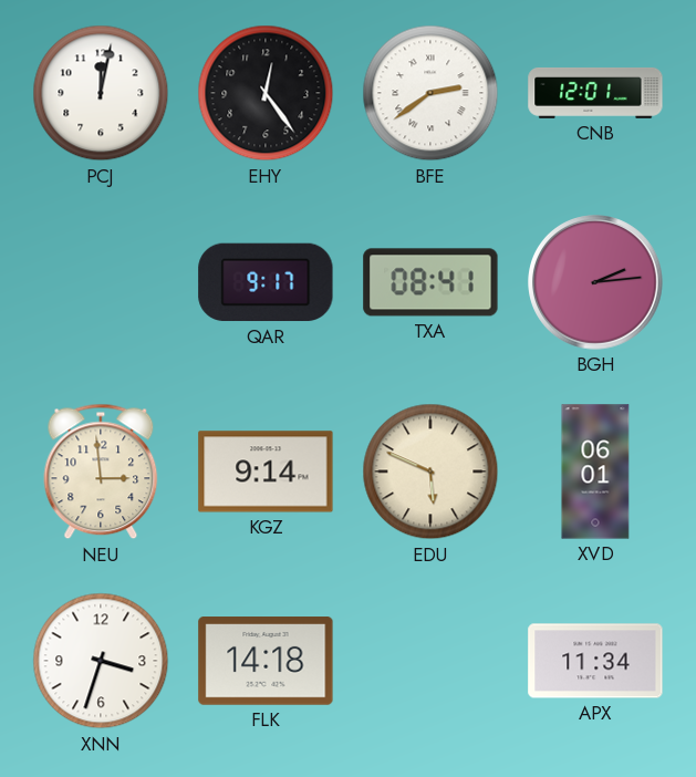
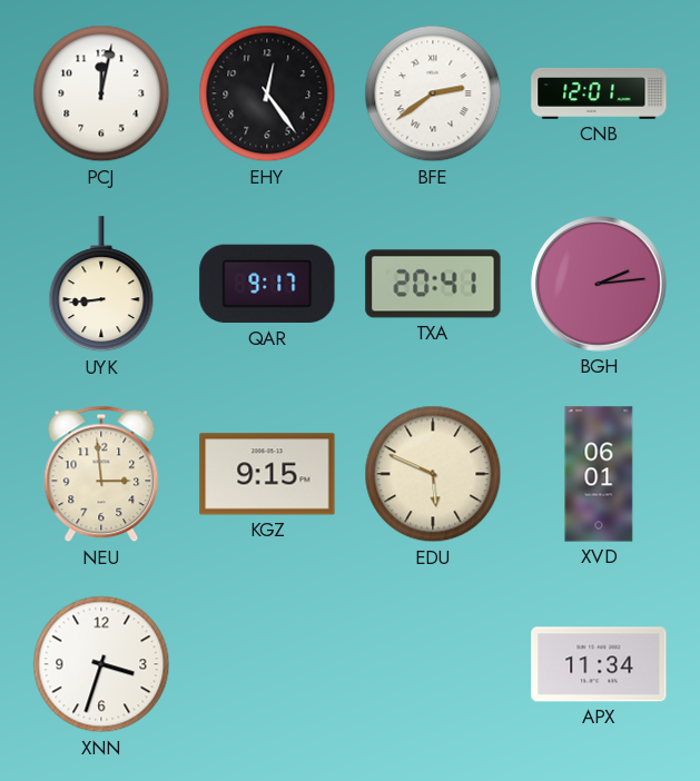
UYK: none -> 8:44
TXA: 08:41 -> 20:41
KGZ: 9:14 -> 9:15
FLK: 14:18 -> none
